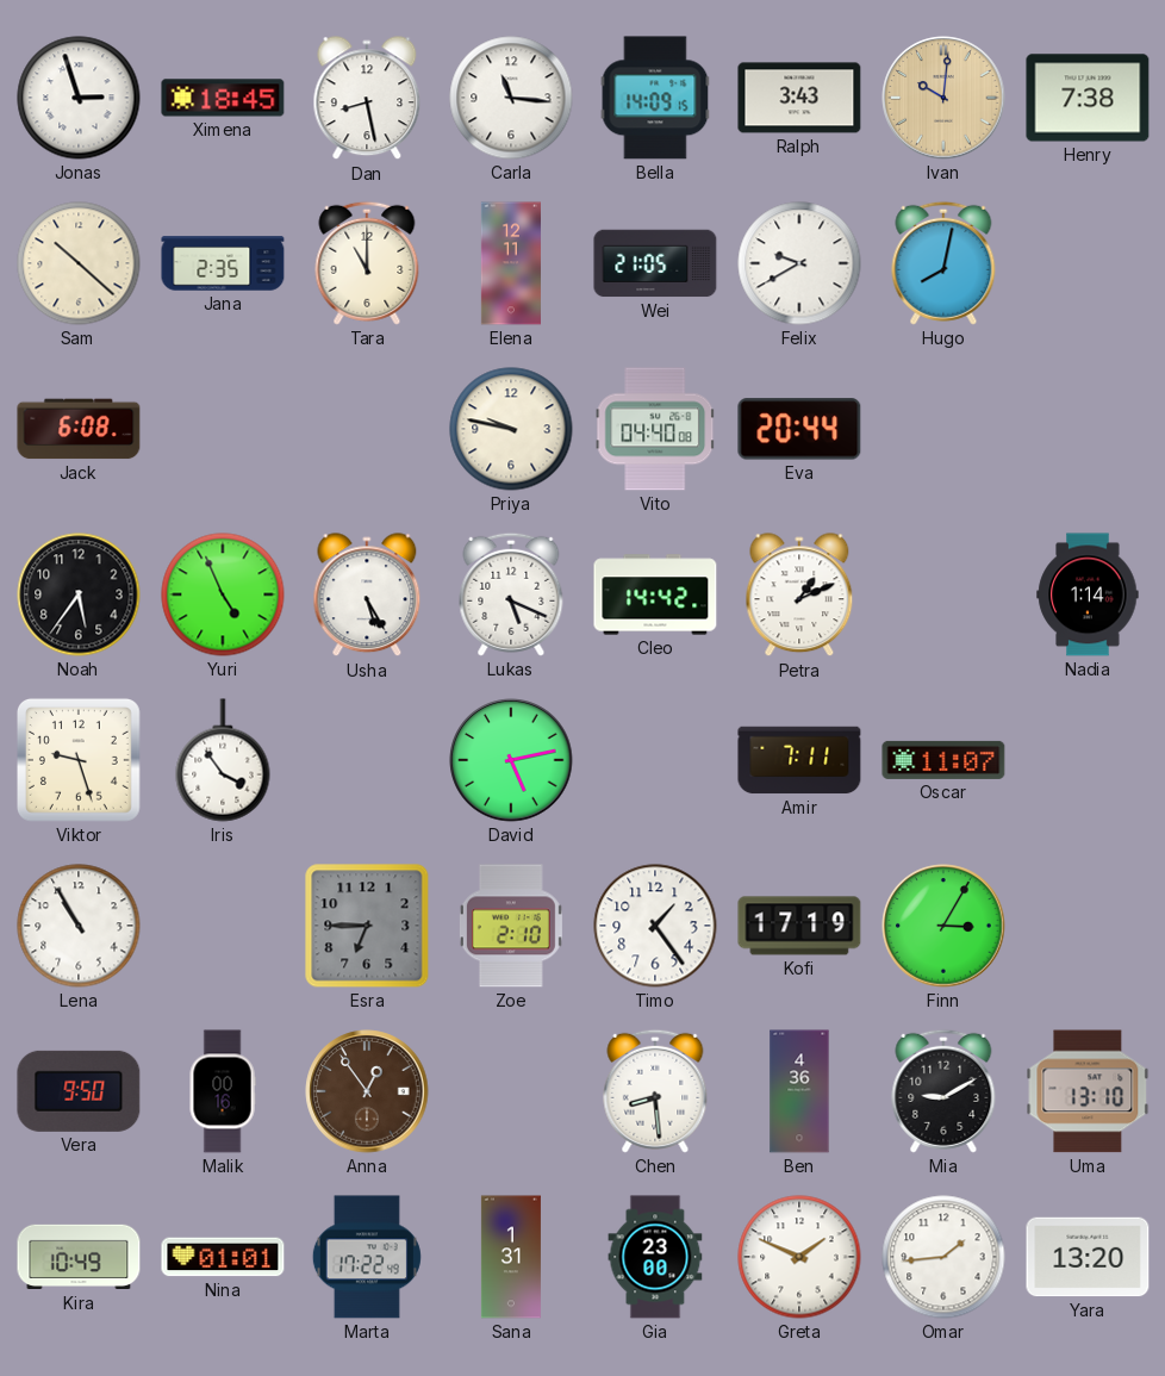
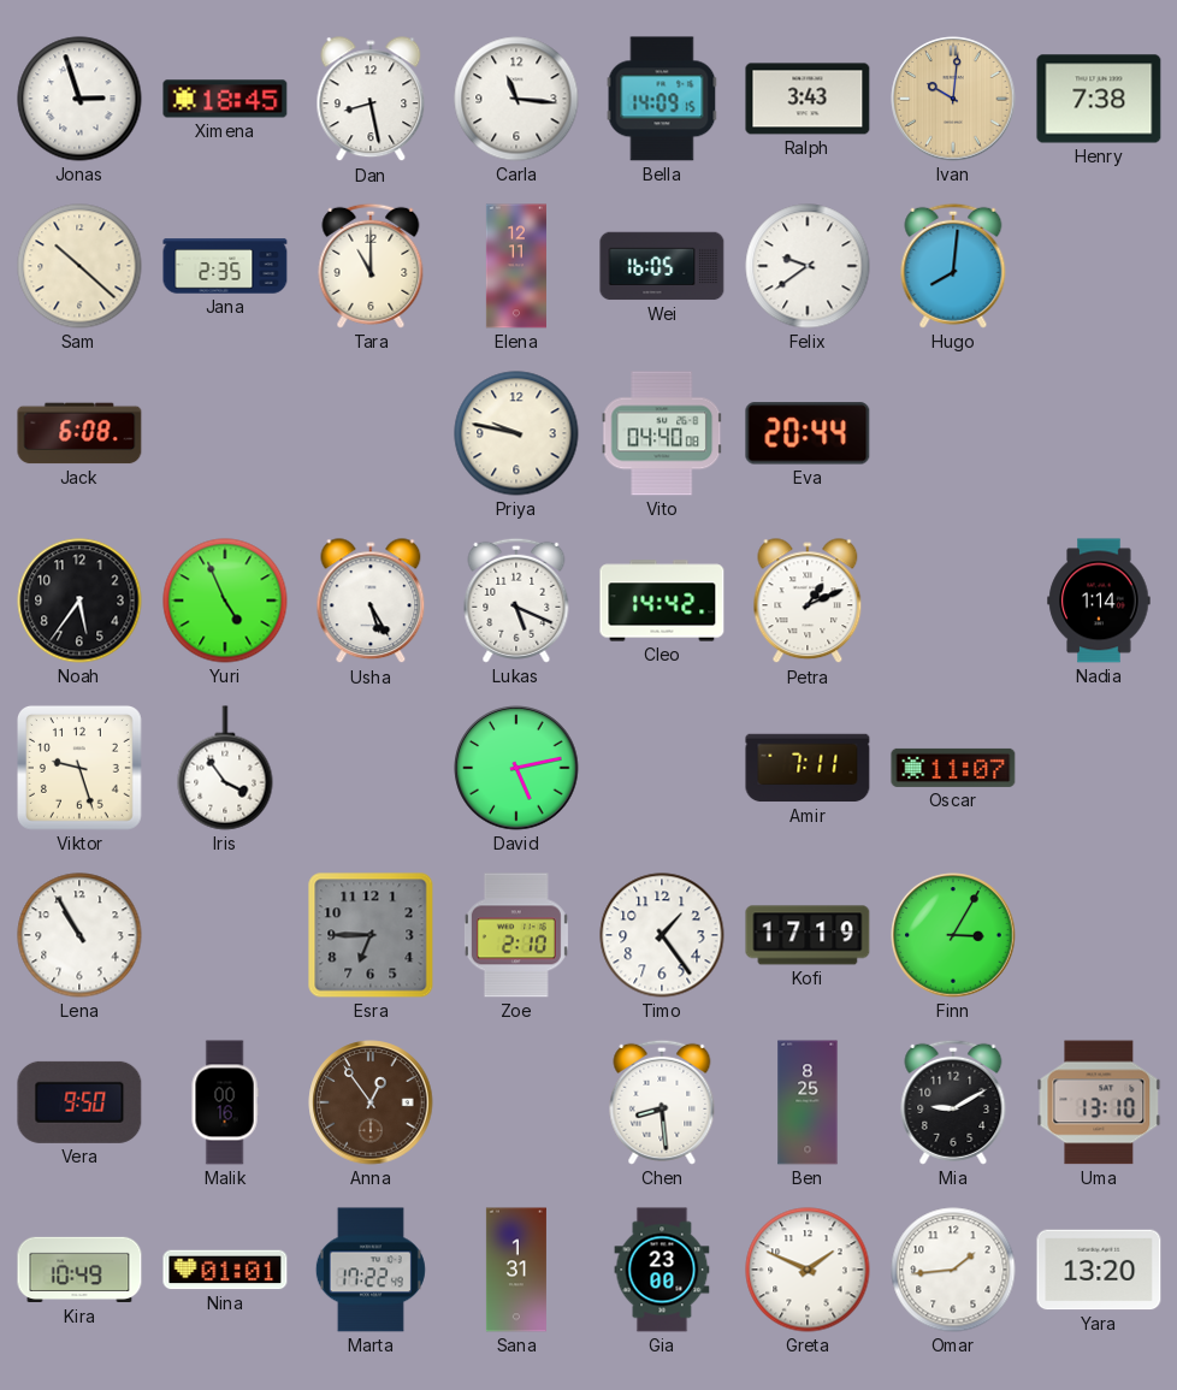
Wei: 21:05 -> 16:05
Felix: 9:40 -> 9:39
Hugo: 8:02 -> 8:01
Ben: 4:36 -> 8:25
